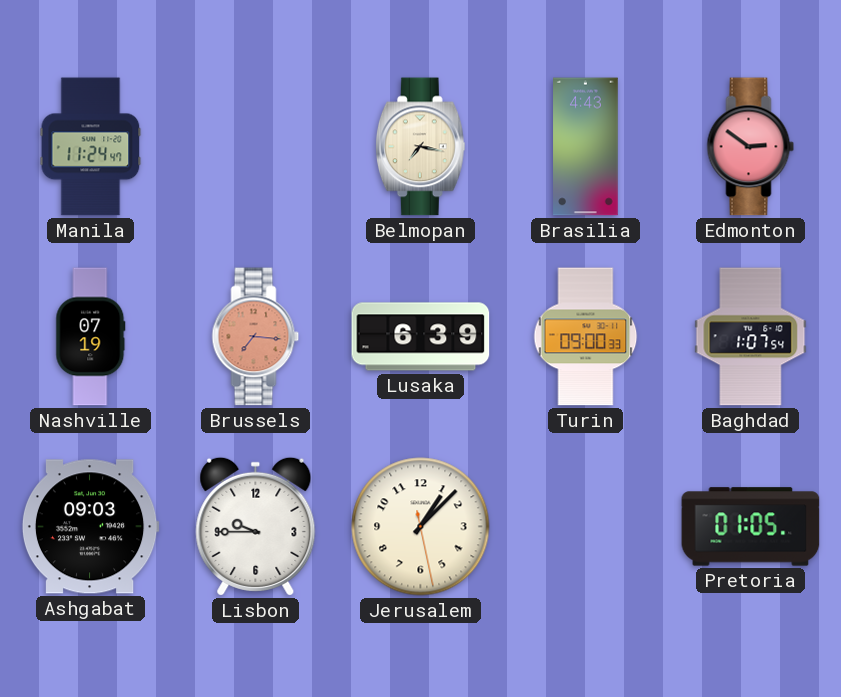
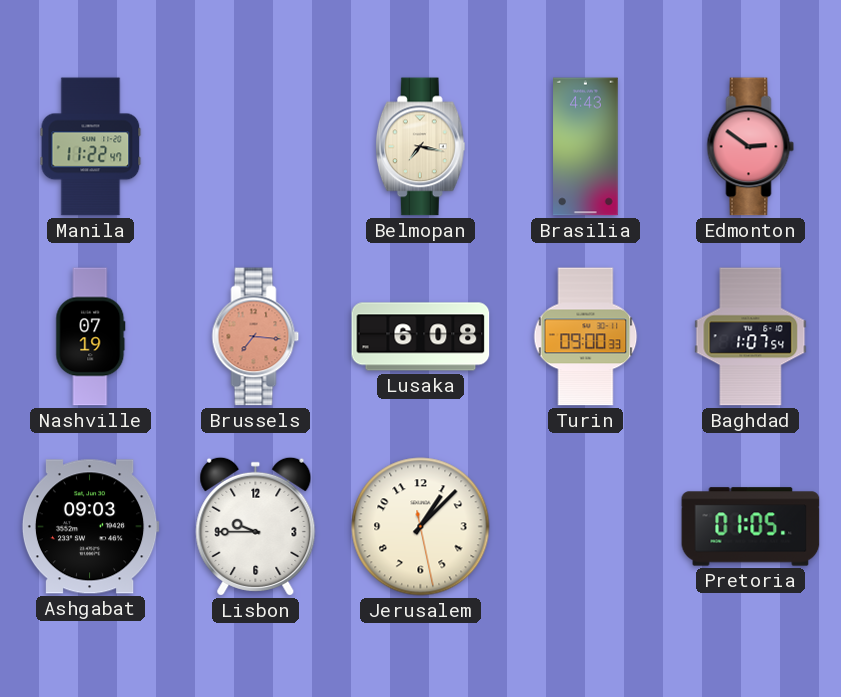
Manila: 11:24 -> 11:22
Lusaka: 6:39 -> 6:08
